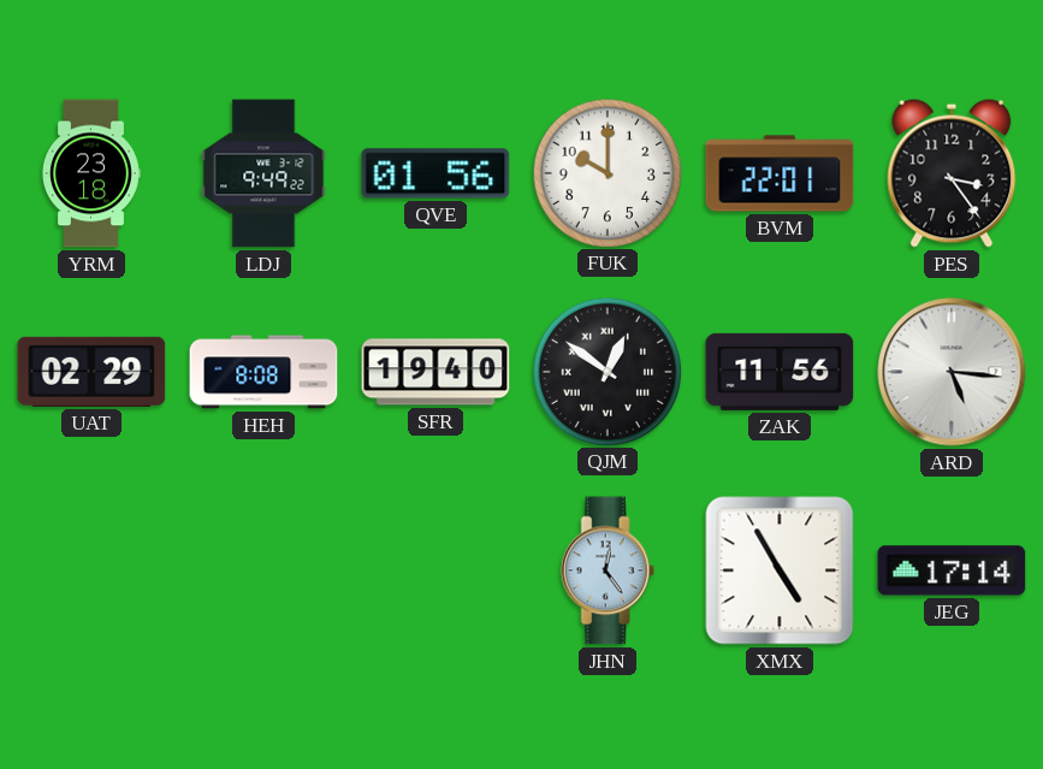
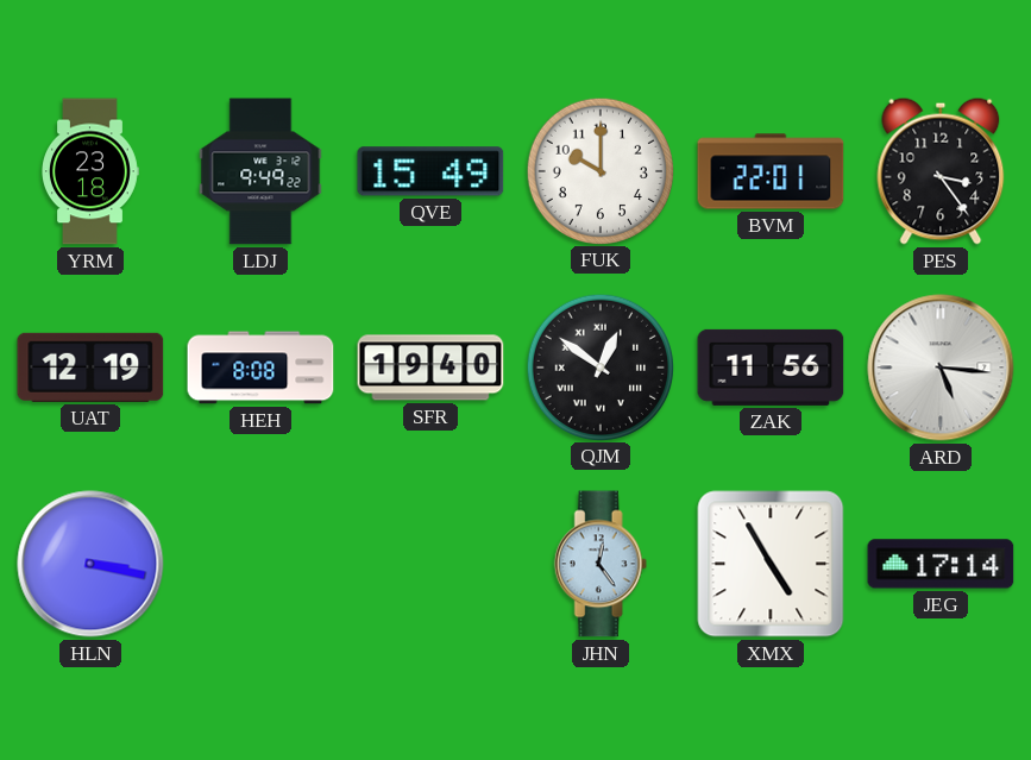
QVE: 01:56 -> 15:49
UAT: 02:29 -> 12:19
HLN: none -> 3:17
